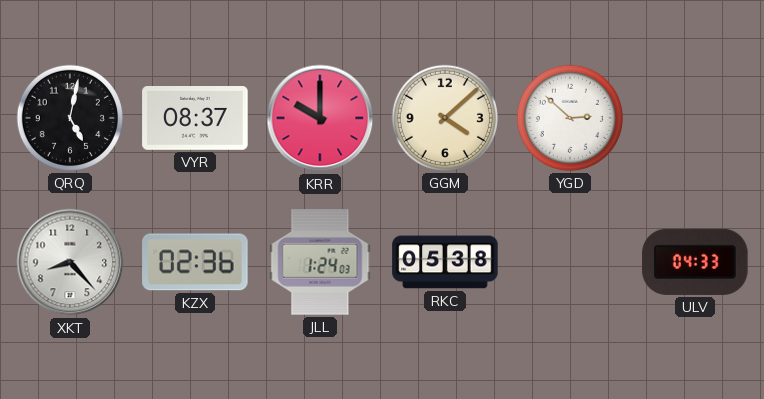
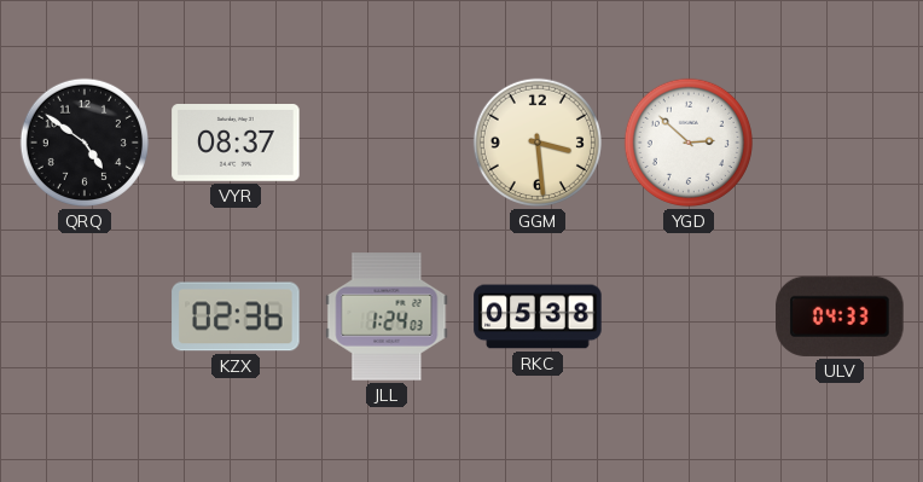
QRQ: 5:02 -> 4:51
KRR: 10:00 -> none
GGM: 4:08 -> 3:29
XKT: 8:23 -> none
